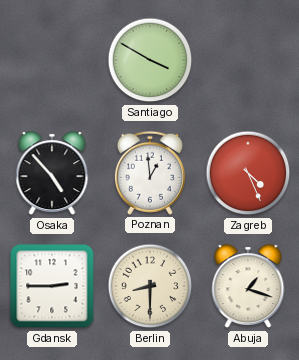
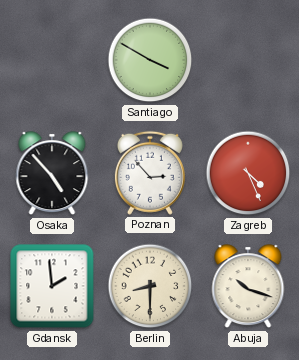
Poznan: 12:59 -> 2:53
Gdansk: 2:45 -> 1:59
Abuja: 1:18 -> 10:18
